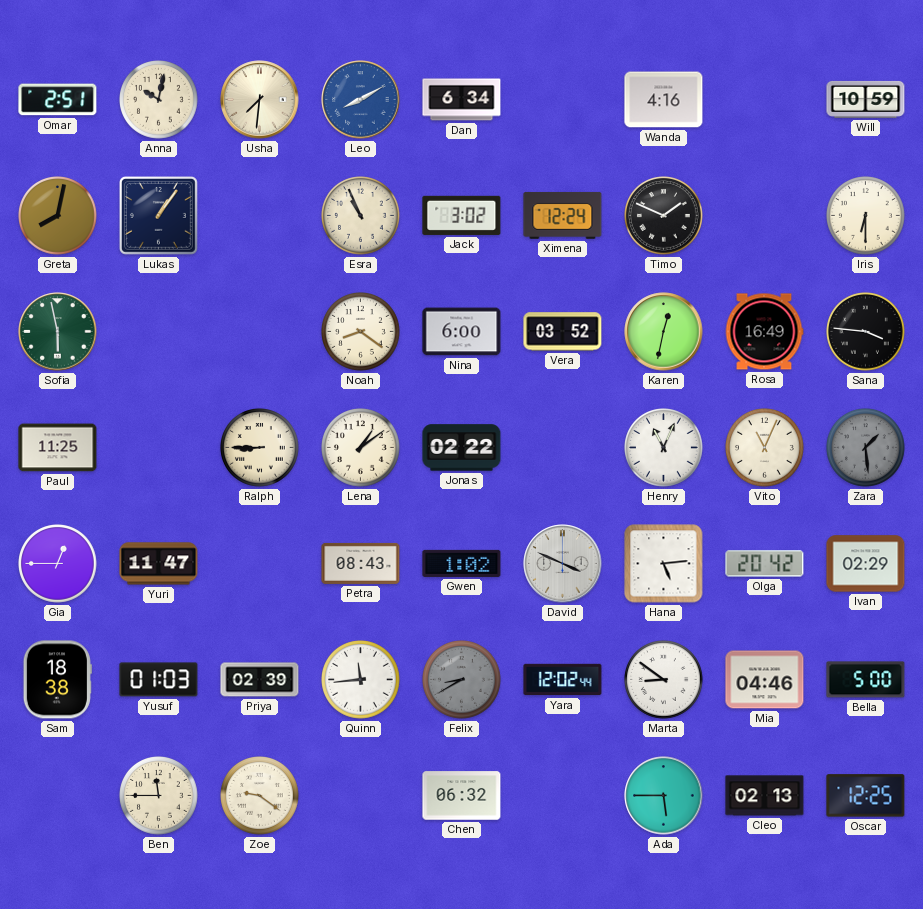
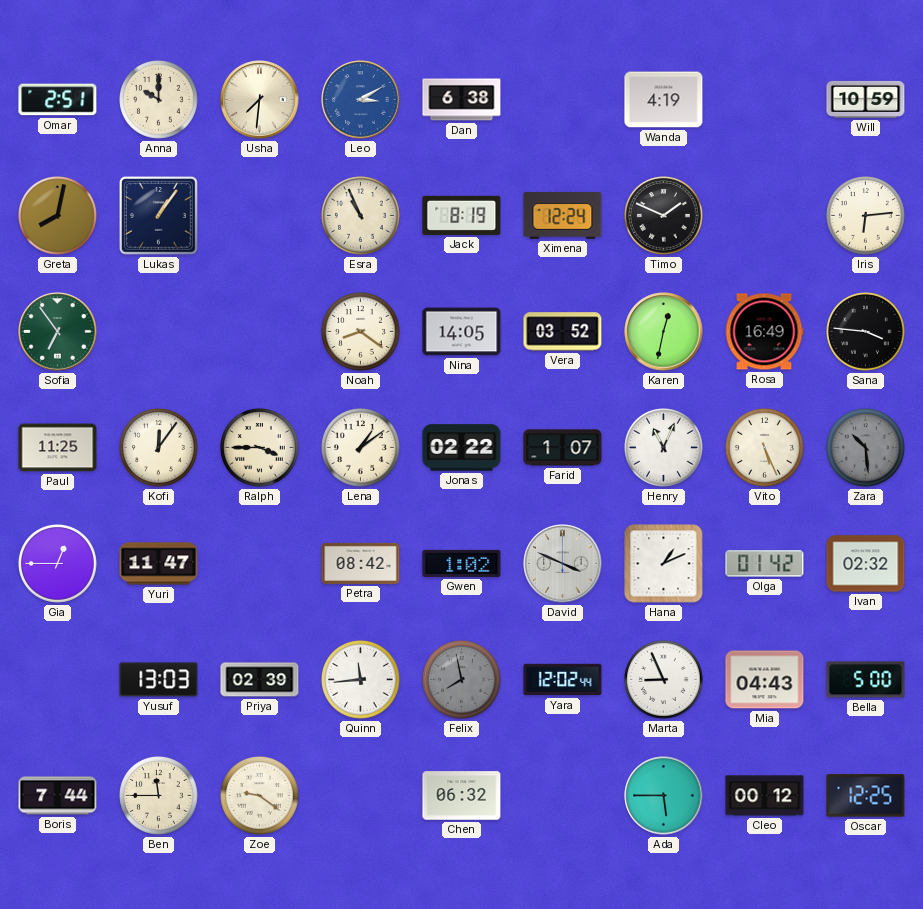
Anna: 10:02 -> 10:00
Leo: 8:10 -> 3:10
Dan: 6:34 -> 6:38
Wanda: 4:16 -> 4:19
Jack: 3:02 -> 8:19
Iris: 6:30 -> 6:14
Sofia: 5:58 -> 6:54
Nina: 6:00 -> 14:05
Kofi: none -> 12:06
Ralph: 8:45 -> 3:45
Farid: none -> 1:07
Vito: 11:04 -> 5:26
Zara: 1:29 -> 10:29
Petra: 08:43 -> 08:42
Hana: 5:14 -> 1:11
Olga: 20:42 -> 01:42
Ivan: 02:29 -> 02:32
Sam: 18:38 -> none
Yusuf: 01:03 -> 13:03
Felix: 8:40 -> 7:58
Marta: 8:51 -> 8:56
Mia: 04:46 -> 04:43
Boris: none -> 7:44
Cleo: 02:13 -> 00:12
